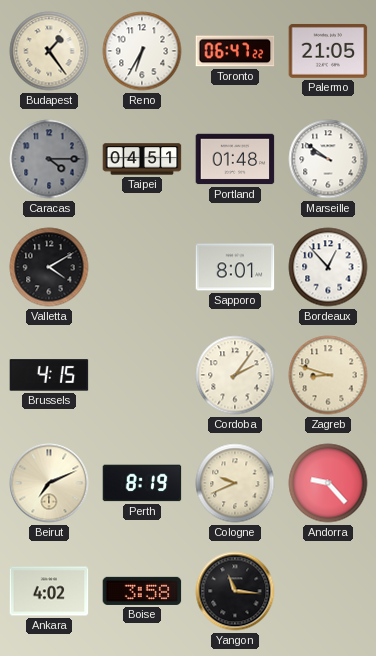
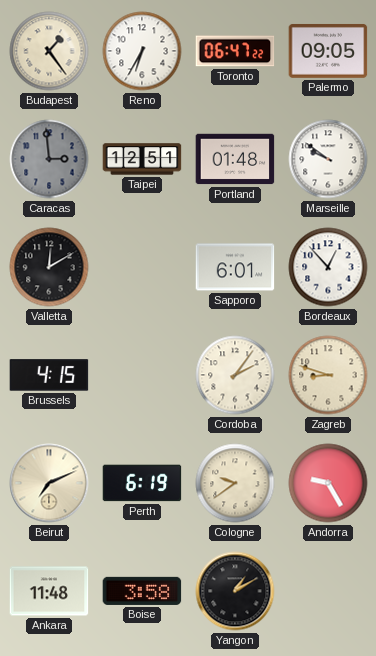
Palermo: 21:05 -> 09:05
Caracas: 4:15 -> 2:59
Taipei: 04:51 -> 12:51
Valletta: 4:10 -> 12:10
Sapporo: 8:01 -> 6:01
Perth: 8:19 -> 6:19
Cologne: 9:41 -> 9:39
Andorra: 9:23 -> 9:25
Ankara: 4:02 -> 11:48
Yangon: 11:16 -> 1:10
